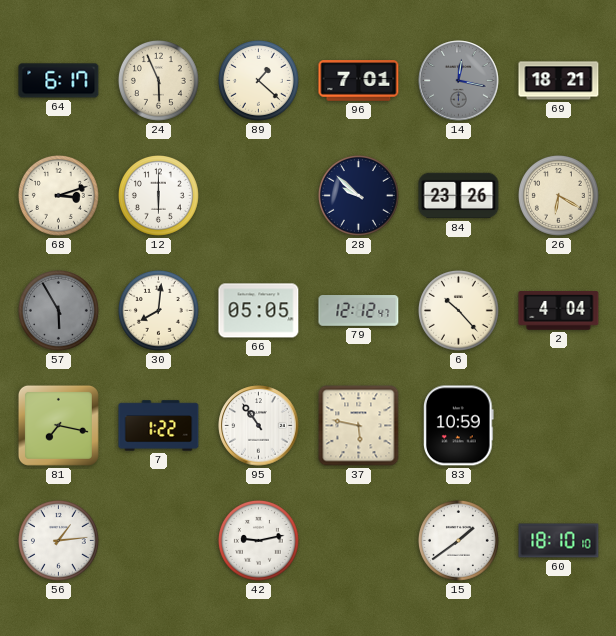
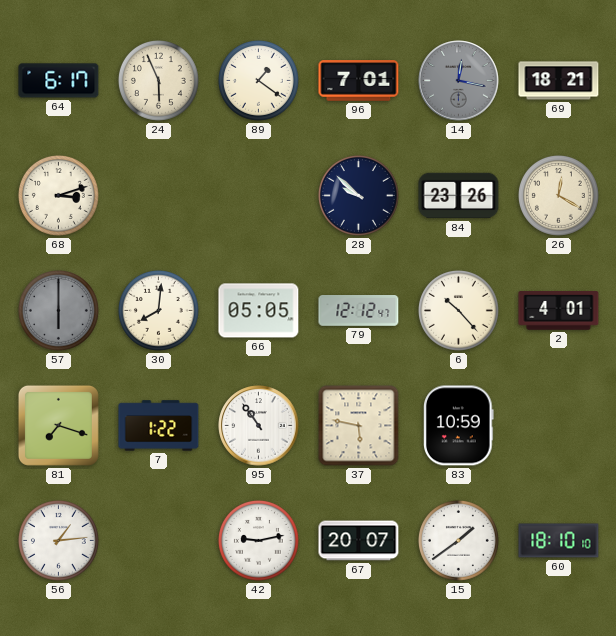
89: 1:22 -> 1:21
12: 6:00 -> none
26: 6:20 -> 12:20
57: 5:55 -> 6:00
2: 4:04 -> 4:01
81: 7:17 -> 7:18
67: none -> 20:07
